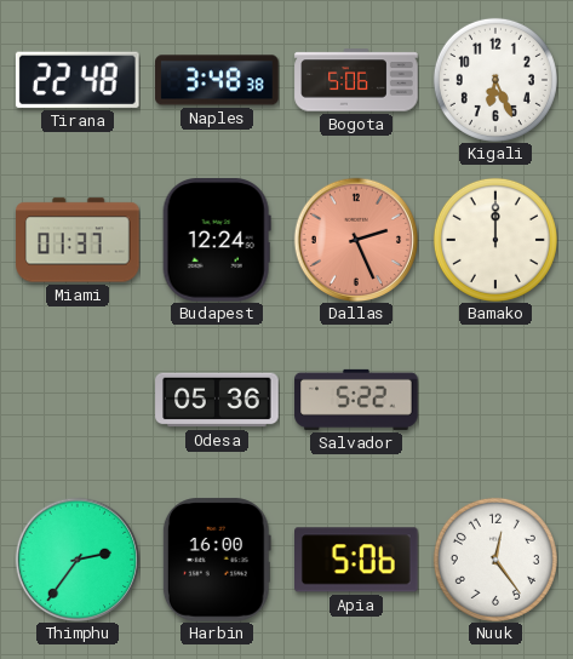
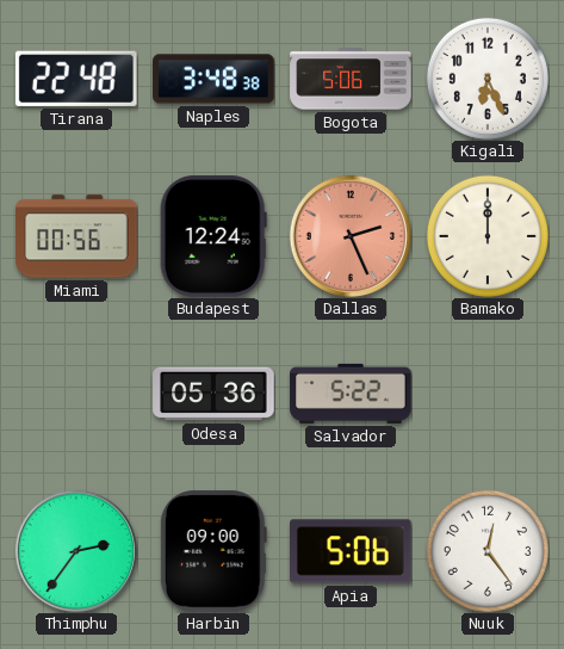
Miami: 01:37 -> 00:56
Harbin: 16:00 -> 09:00
